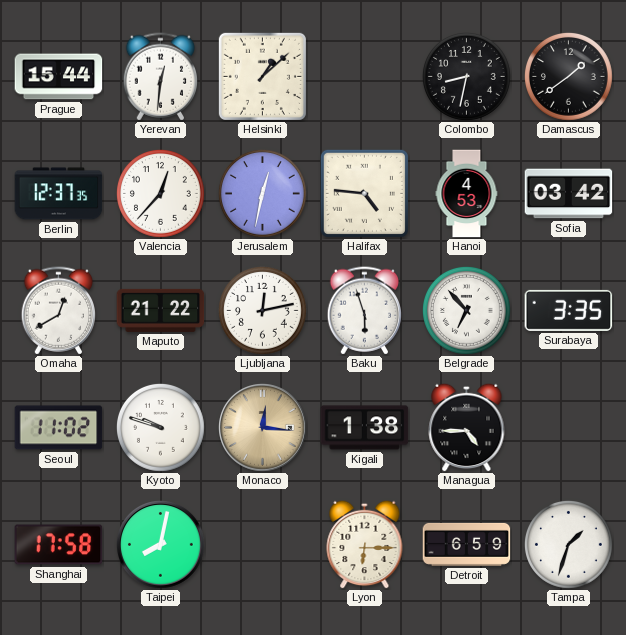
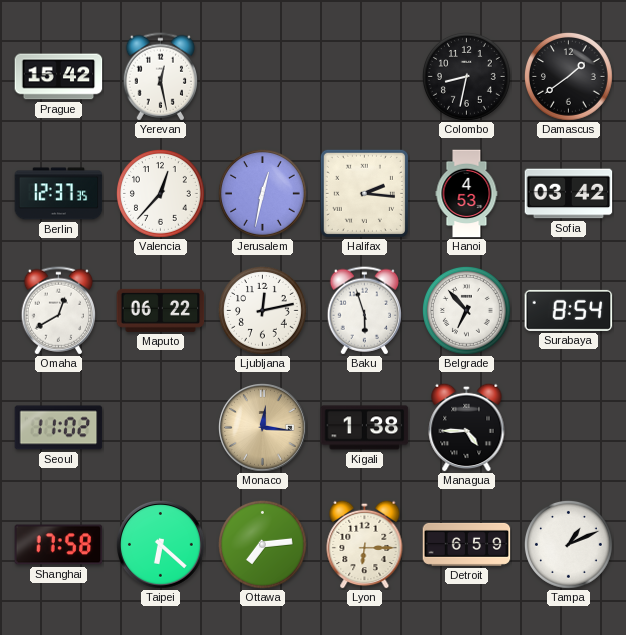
Prague: 15:44 -> 15:42
Yerevan: 12:31 -> 12:28
Helsinki: 1:08 -> none
Halifax: 4:46 -> 2:16
Maputo: 21:22 -> 06:22
Surabaya: 3:35 -> 8:54
Kyoto: 9:48 -> none
Taipei: 8:02 -> 6:22
Ottawa: none -> 7:14
Tampa: 1:33 -> 1:11
